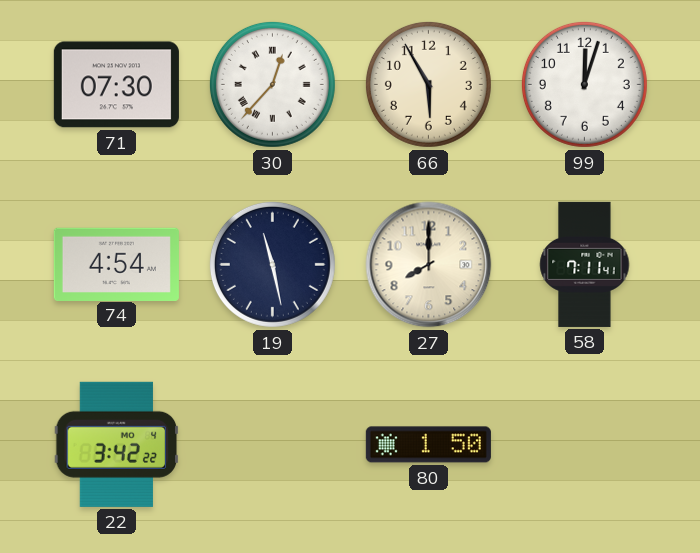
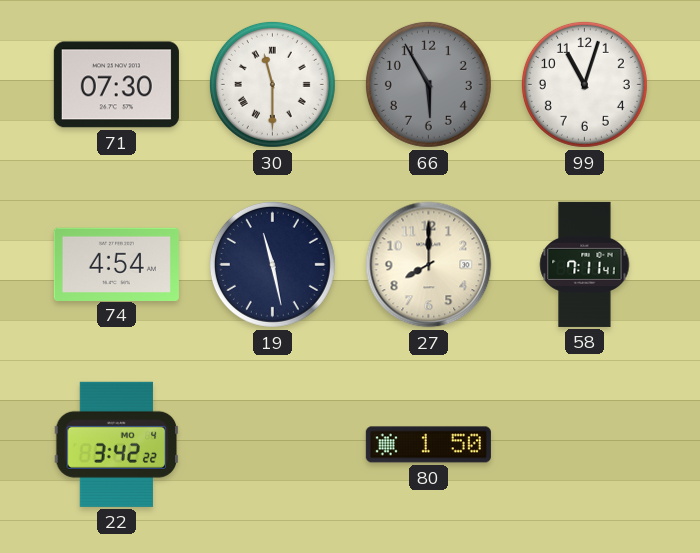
30: 12:37 -> 11:30
66 dial: cream -> grey
99: 12:03 -> 11:03
